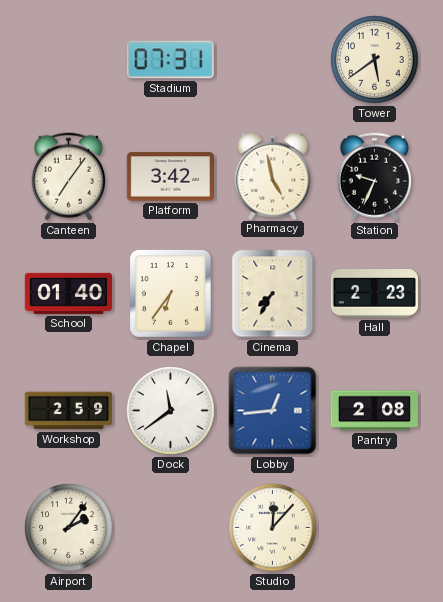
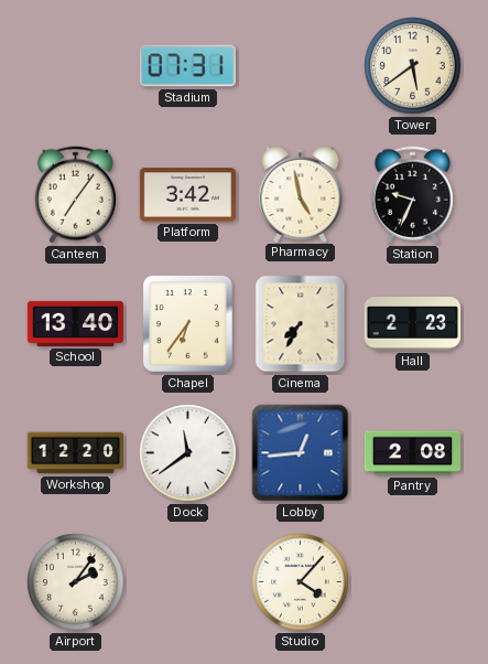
School: 01:40 -> 13:40
Workshop: 2:59 -> 12:20
Studio: 12:07 -> 4:07
